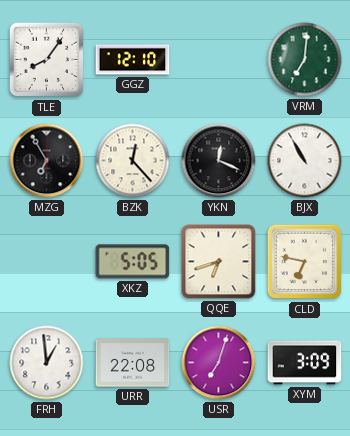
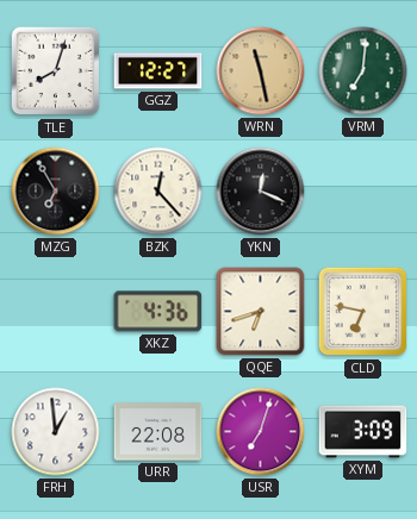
TLE: 8:06 -> 8:03
GGZ: 12:10 -> 12:27
WRN: none -> 11:28
BJX: 10:55 -> none
XKZ: 5:05 -> 4:36
